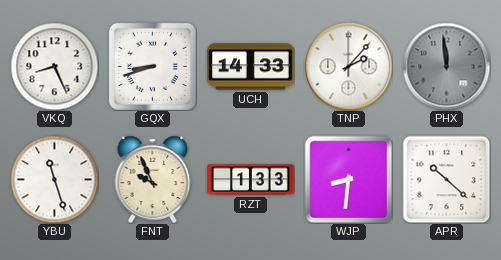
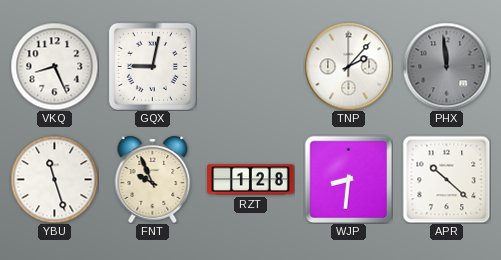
GQX: 8:42 -> 9:02
UCH: 14:33 -> none
RZT: 1:33 -> 1:28
